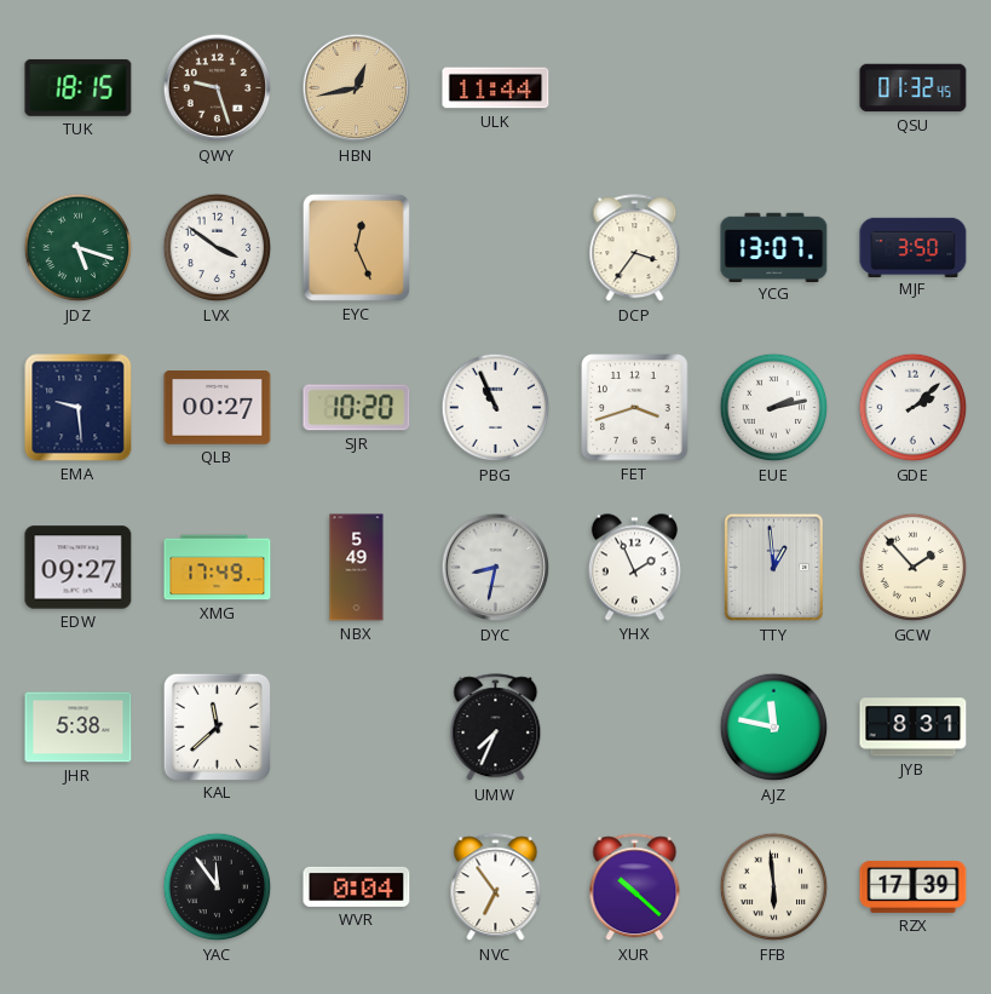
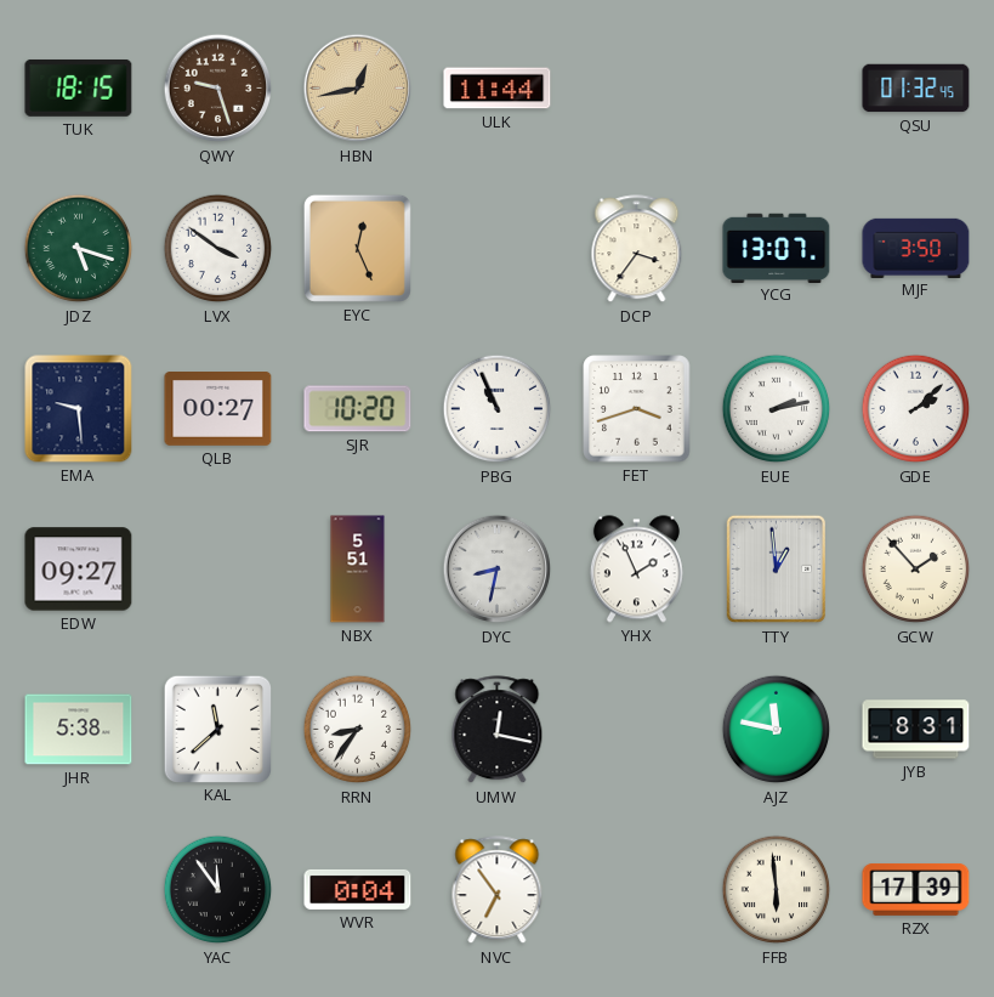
XMG: 17:49 -> none
NBX: 5:49 -> 5:51
RRN: none -> 8:36
UMW: 7:34 -> 12:17
XUR: 10:22 -> none
